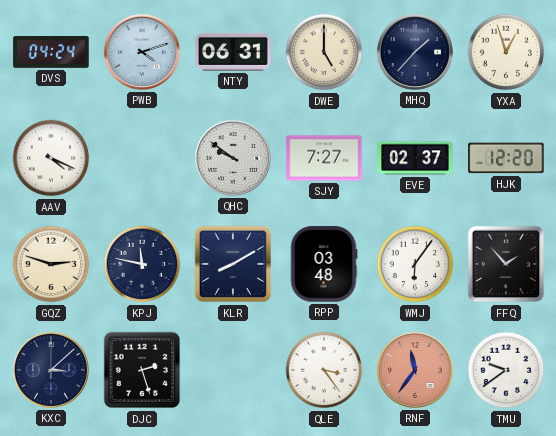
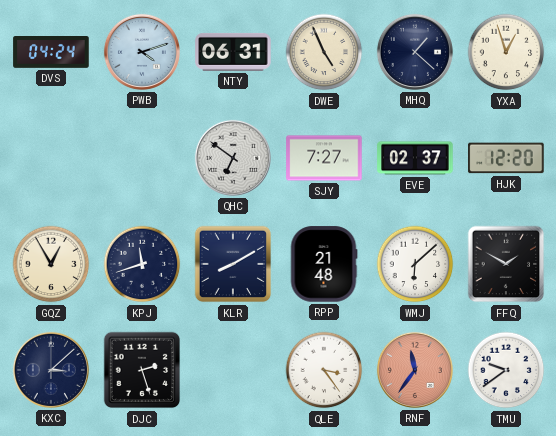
DWE: 5:00 -> 4:56
MHQ: 1:37 -> 1:22
AAV: 4:19 -> none
QHC: 9:51 -> 6:51
GQZ: 2:48 -> 12:55
KPJ: 11:47 -> 11:42
RPP: 03:48 -> 21:48
WMJ: 6:06 -> 6:08
FFQ: 1:53 -> 1:50
